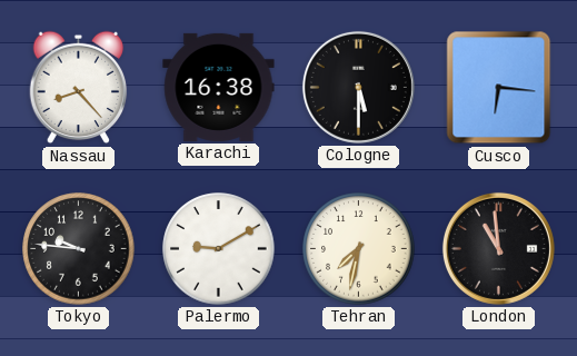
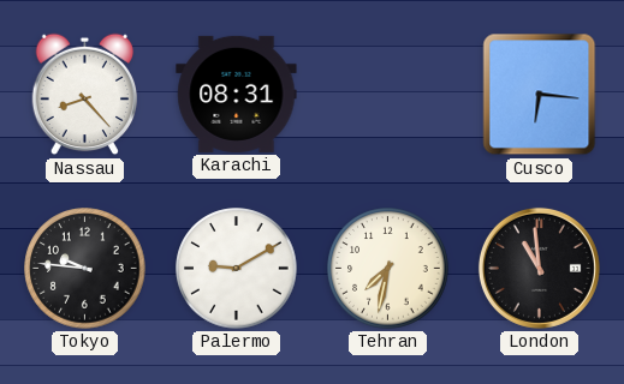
Karachi: 16:38 -> 08:31
Cologne: 5:30 -> none
